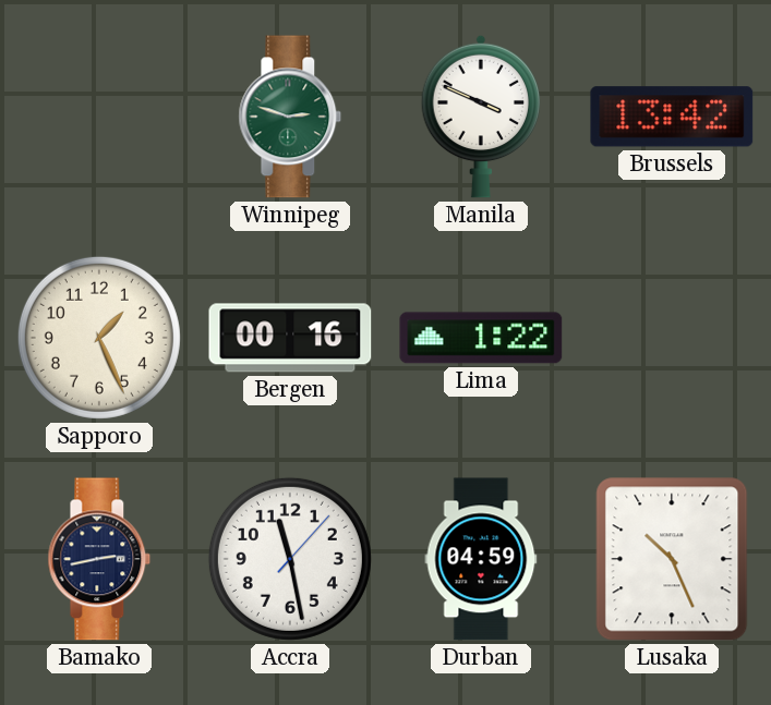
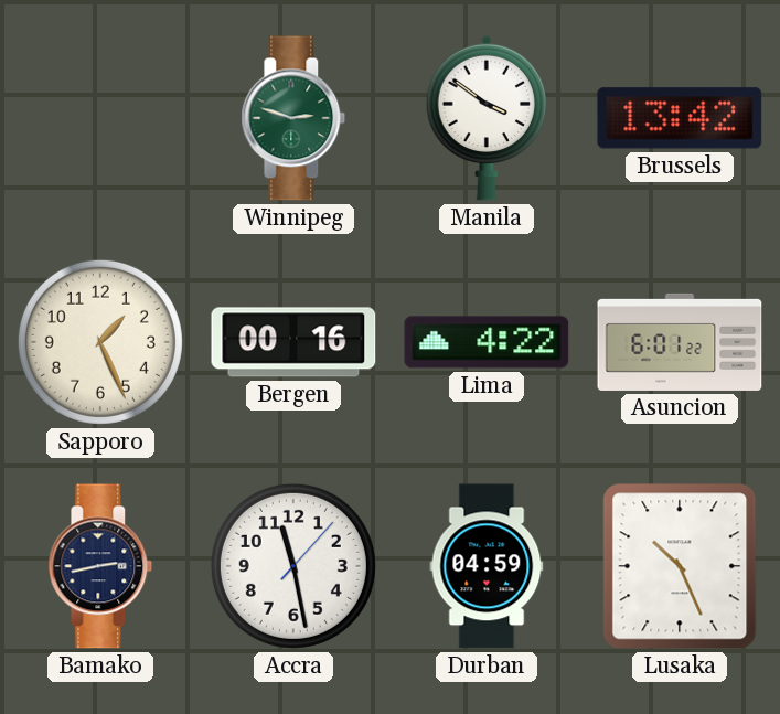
Manila: 3:49 -> 3:51
Lima: 1:22 -> 4:22
Asuncion: none -> 6:01
